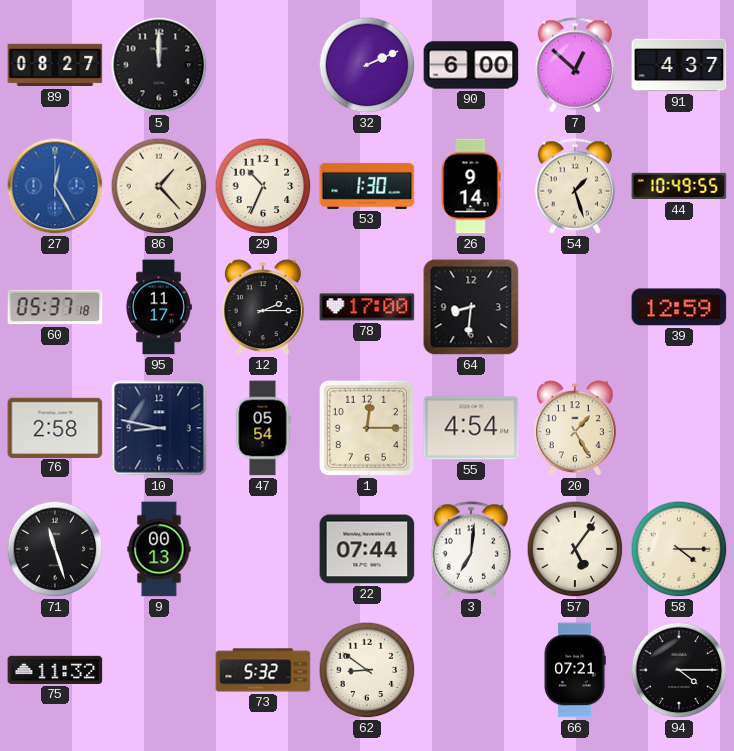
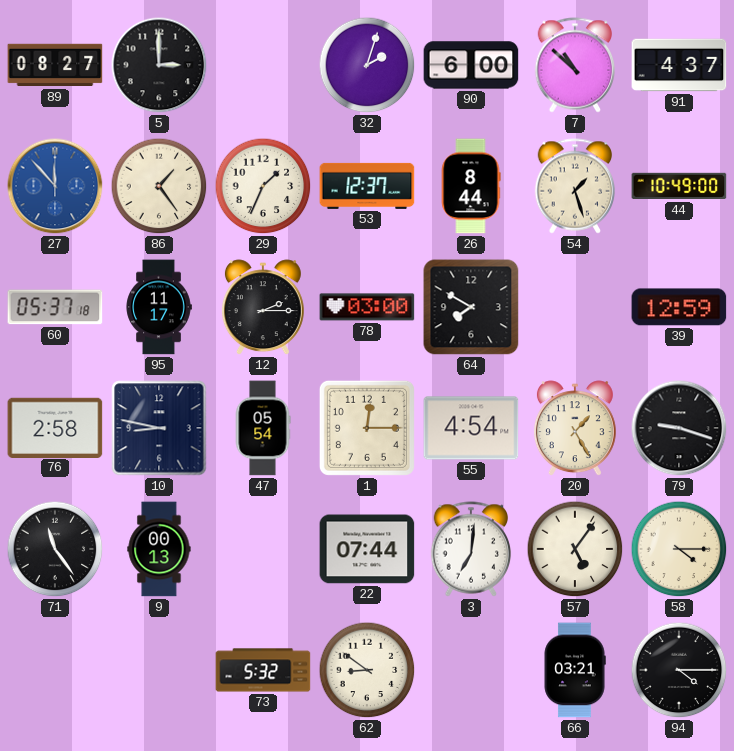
5: 12:00 -> 3:00
32: 2:11 -> 2:03
7: 12:52 -> 10:52
27: 12:25 -> 11:53
86: 1:23 -> 1:24
29: 10:34 -> 1:34
53: 1:30 -> 12:37
26: 9:14 -> 8:44
44: 10:49:55 -> 10:49:00
78: 17:00 -> 03:00
64: 8:31 -> 7:50
79: none -> 9:18
71: 11:27 -> 11:24
75: 11:32 -> none
66: 07:21 -> 03:21
